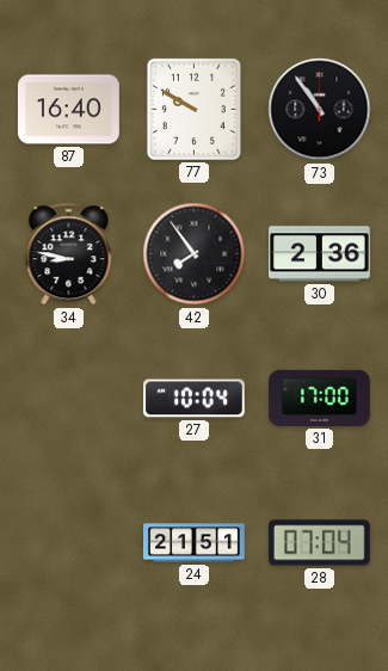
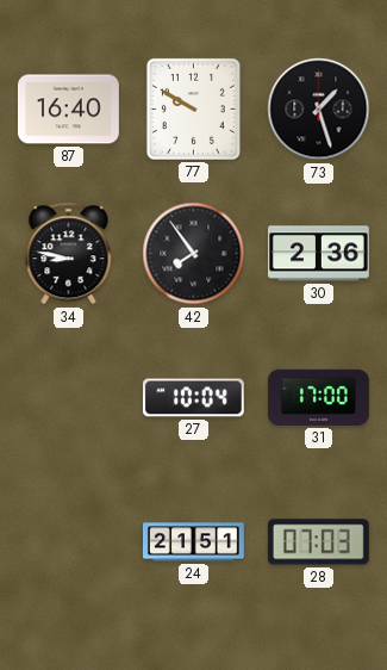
73: 10:54 -> 1:27
28: 07:04 -> 07:03
